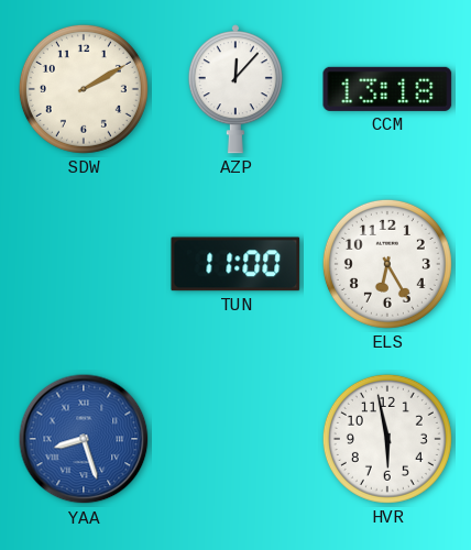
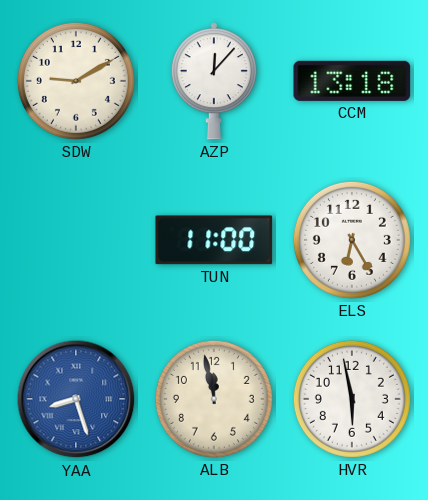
SDW: 2:10 -> 9:10
ALB: none -> 11:58
